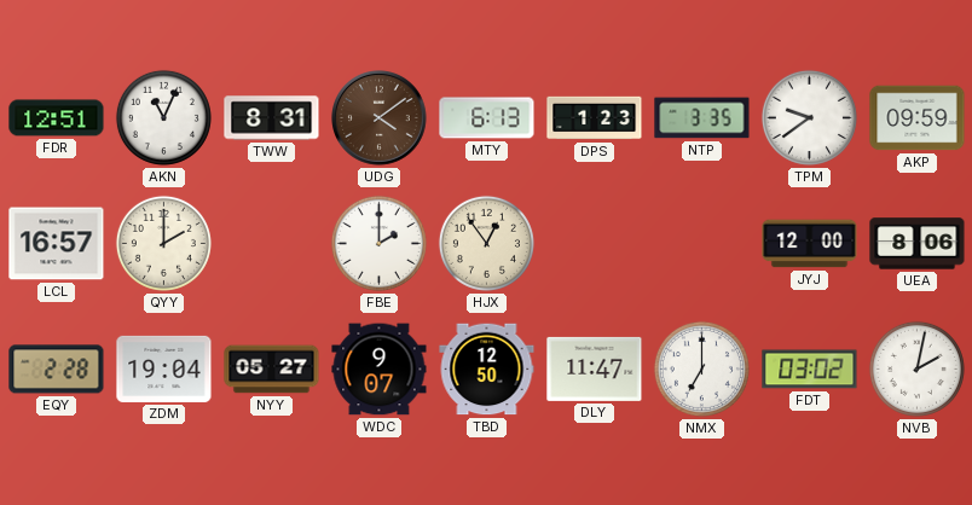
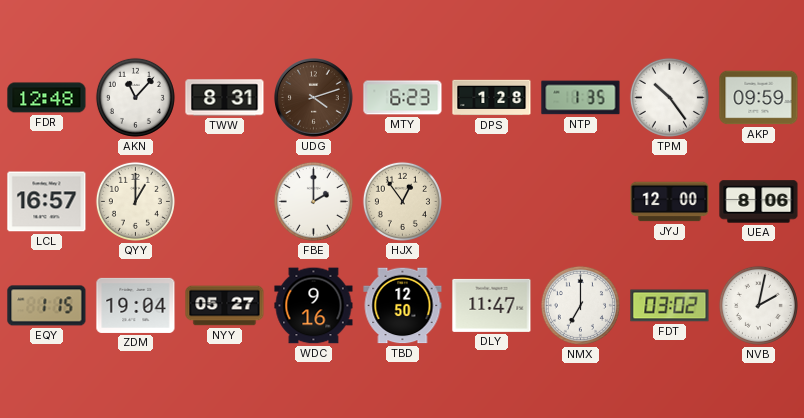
FDR: 12:51 -> 12:48
AKN: 11:04 -> 11:07
UDG: 4:09 -> 4:12
MTY: 6:13 -> 6:23
DPS: 1:23 -> 1:28
NTP: 3:35 -> 1:35
TPM: 9:39 -> 10:24
QYY: 2:00 -> 1:00
EQY: 2:28 -> 1:15
WDC: 9:07 -> 9:16
